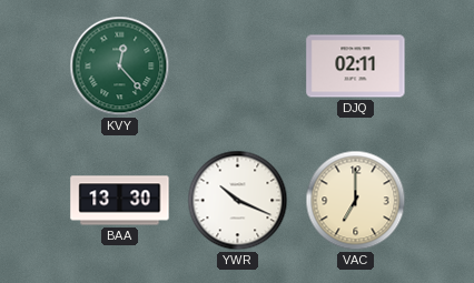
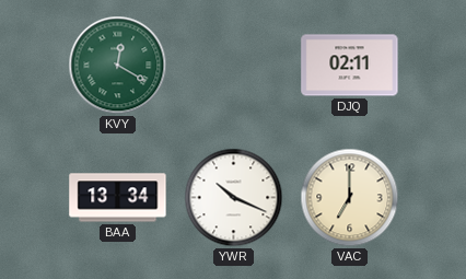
KVY: 12:23 -> 12:20
BAA: 13:30 -> 13:34
